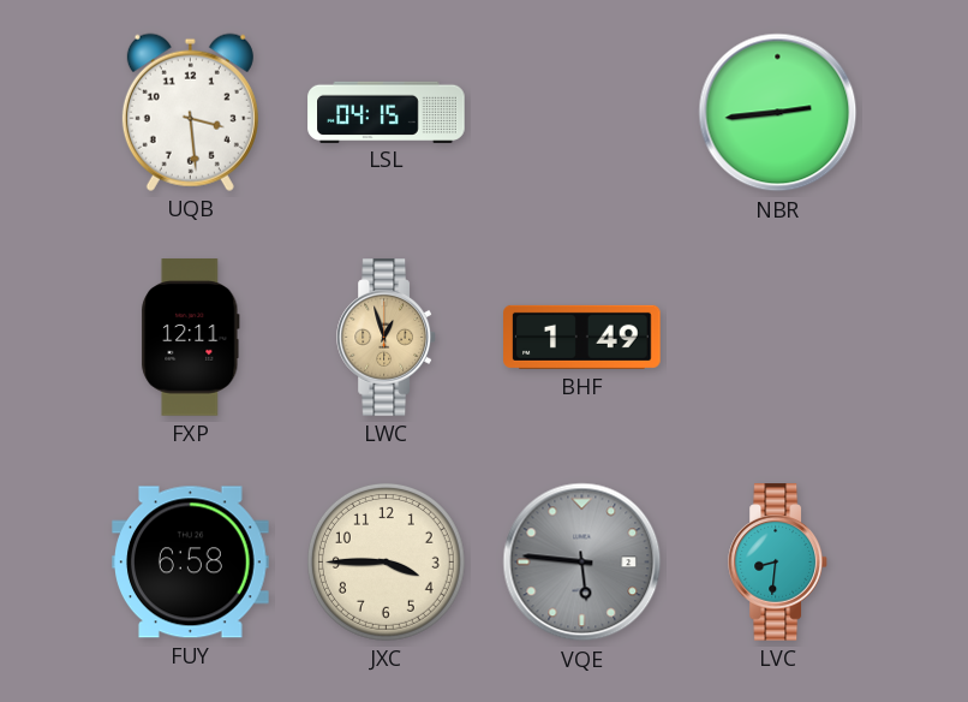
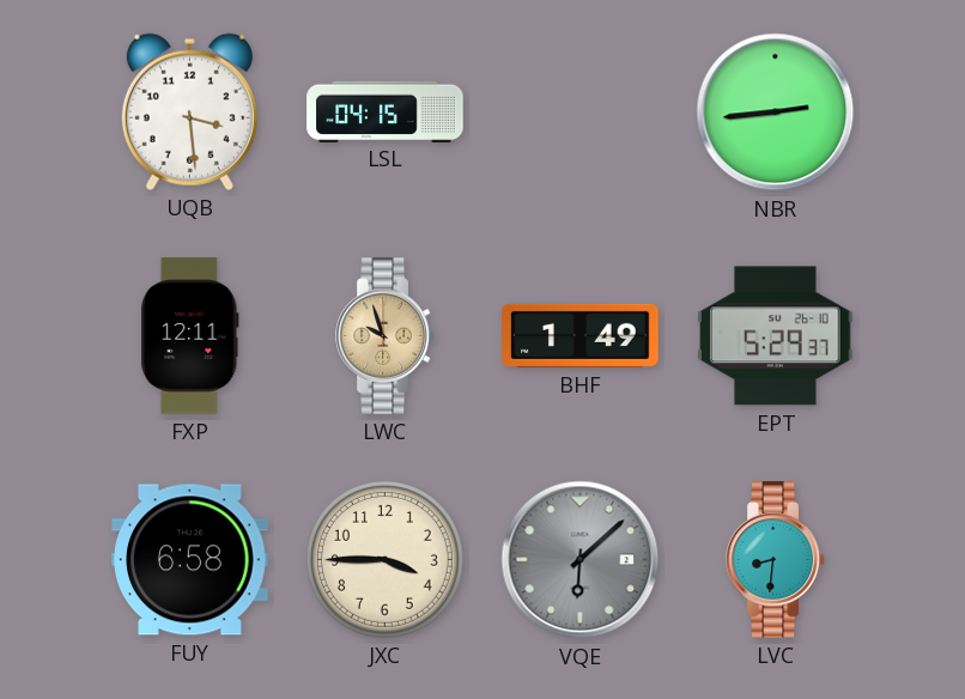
LWC: 12:57 -> 9:57
EPT: none -> 5:29
VQE: 5:46 -> 6:08
